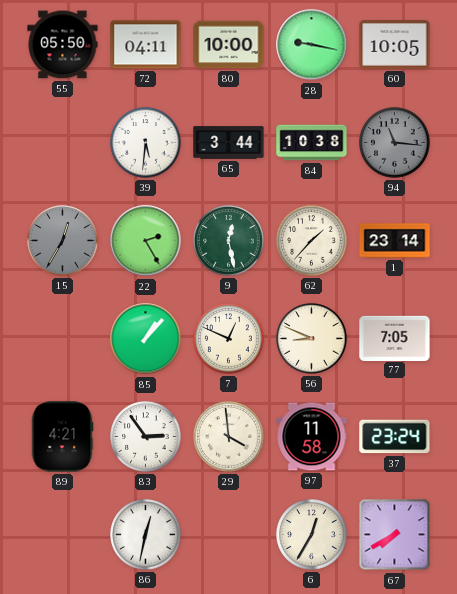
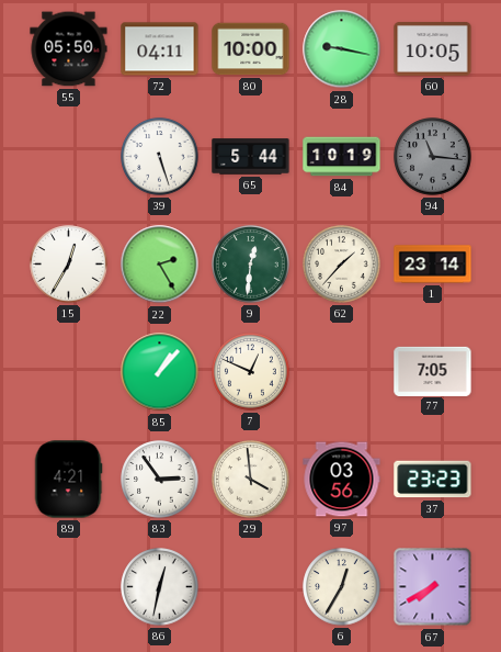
39: 5:31 -> 5:27
65: 3:44 -> 5:44
84: 10:38 -> 10:19
15 dial: grey -> white
9: 12:28 -> 12:31
56: 8:49 -> none
97: 11:58 -> 03:56
37: 23:24 -> 23:23
